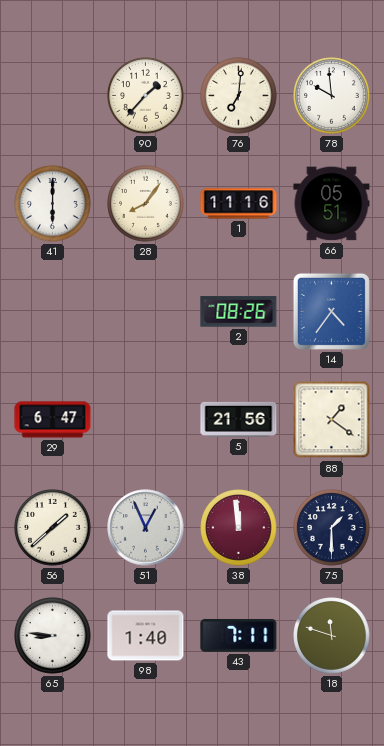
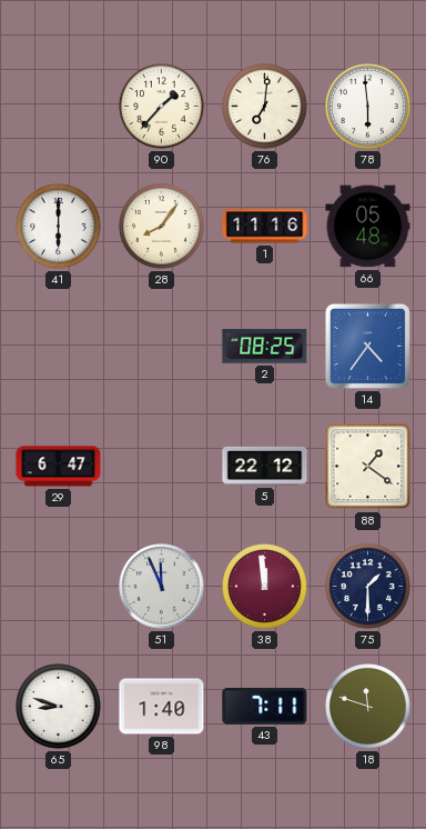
78: 9:59 -> 5:59
66: 05:51 -> 05:48
2: 08:26 -> 08:25
5: 21:56 -> 22:12
56: 1:38 -> none
51: 12:56 -> 11:56
65: 8:46 -> 8:48
